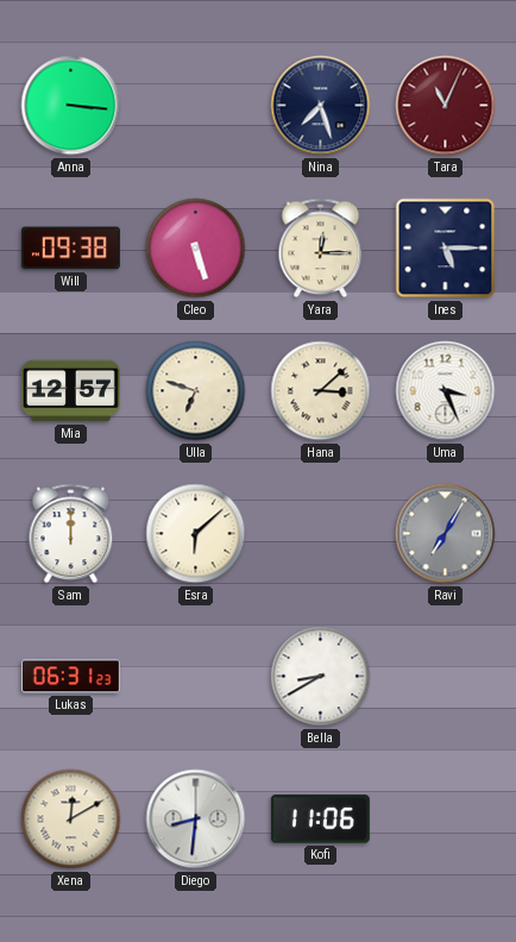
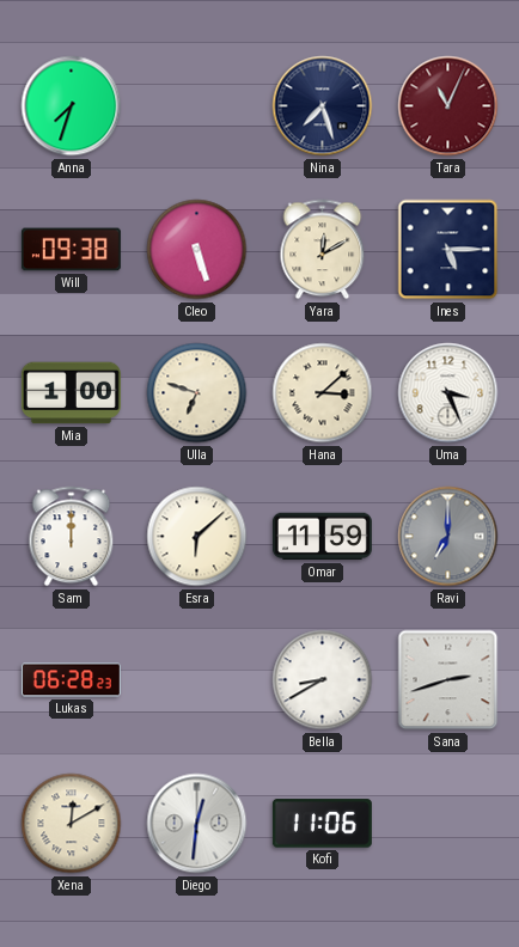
Anna: 3:16 -> 7:33
Yara: 12:15 -> 12:10
Mia: 12:57 -> 1:00
Omar: none -> 11:59
Ravi: 7:05 -> 7:00
Lukas: 06:31 -> 06:28
Sana: none -> 2:42
Diego: 8:31 -> 12:31
